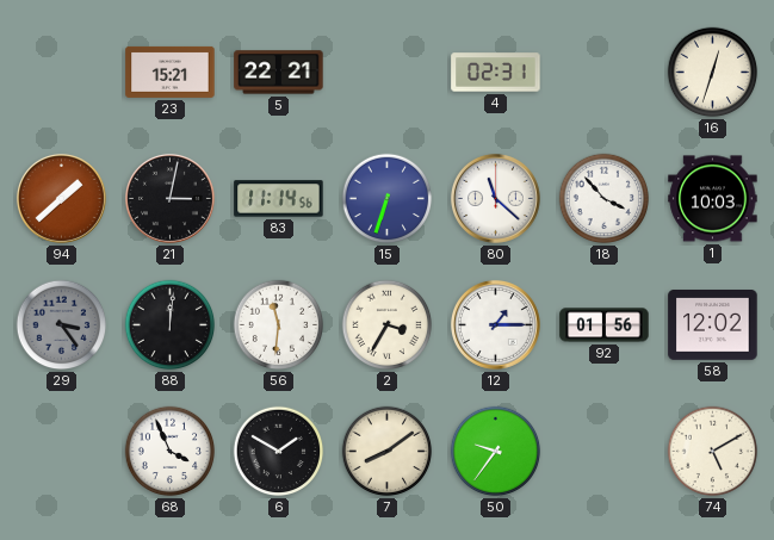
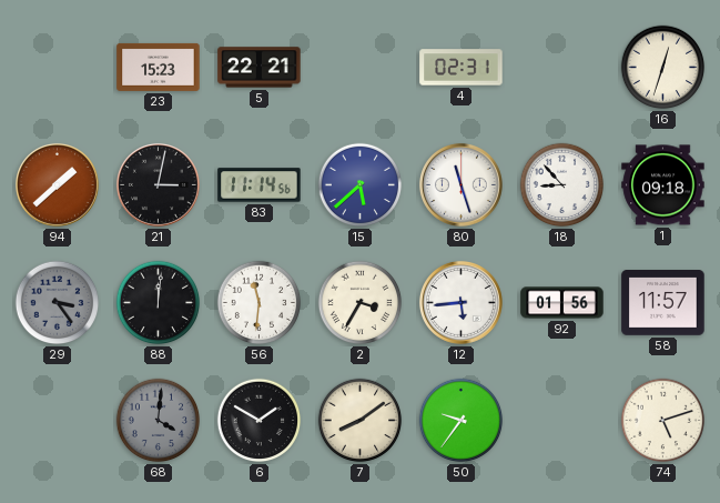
23: 15:21 -> 15:23
15: 6:33 -> 5:38
80: 11:22 -> 11:27
18: 3:53 -> 8:53
1: 10:03 -> 09:18
12: 1:15 -> 5:44
58: 12:02 -> 11:57
68: 3:56 -> 4:01
68 dial: white -> grey
74: 5:10 -> 5:12
